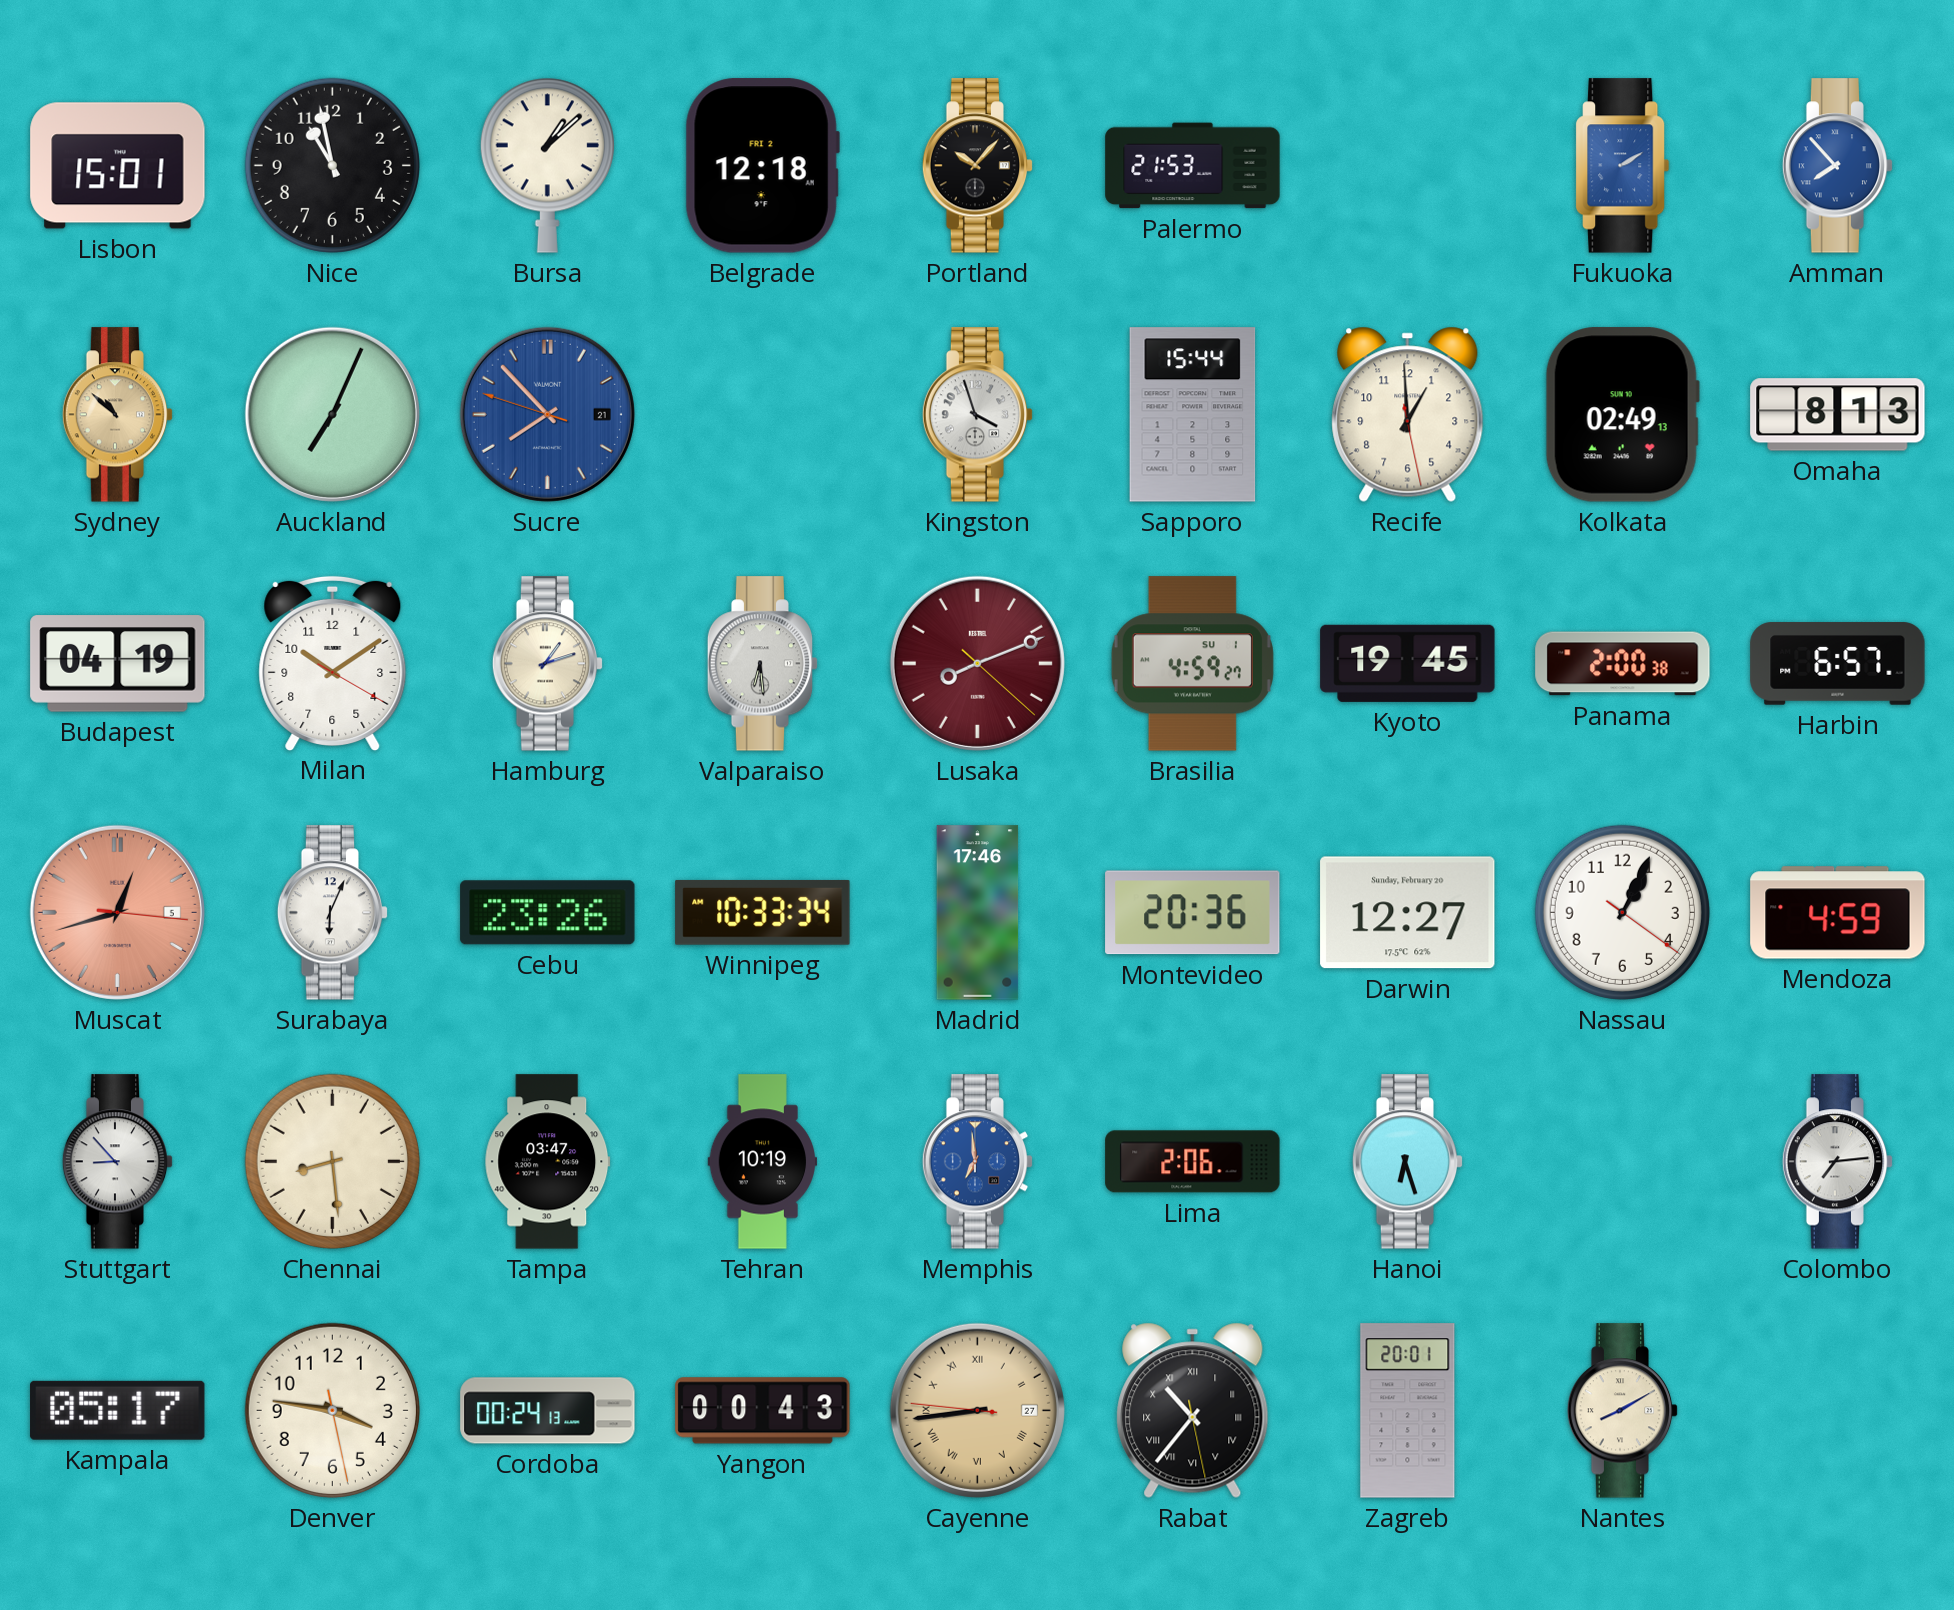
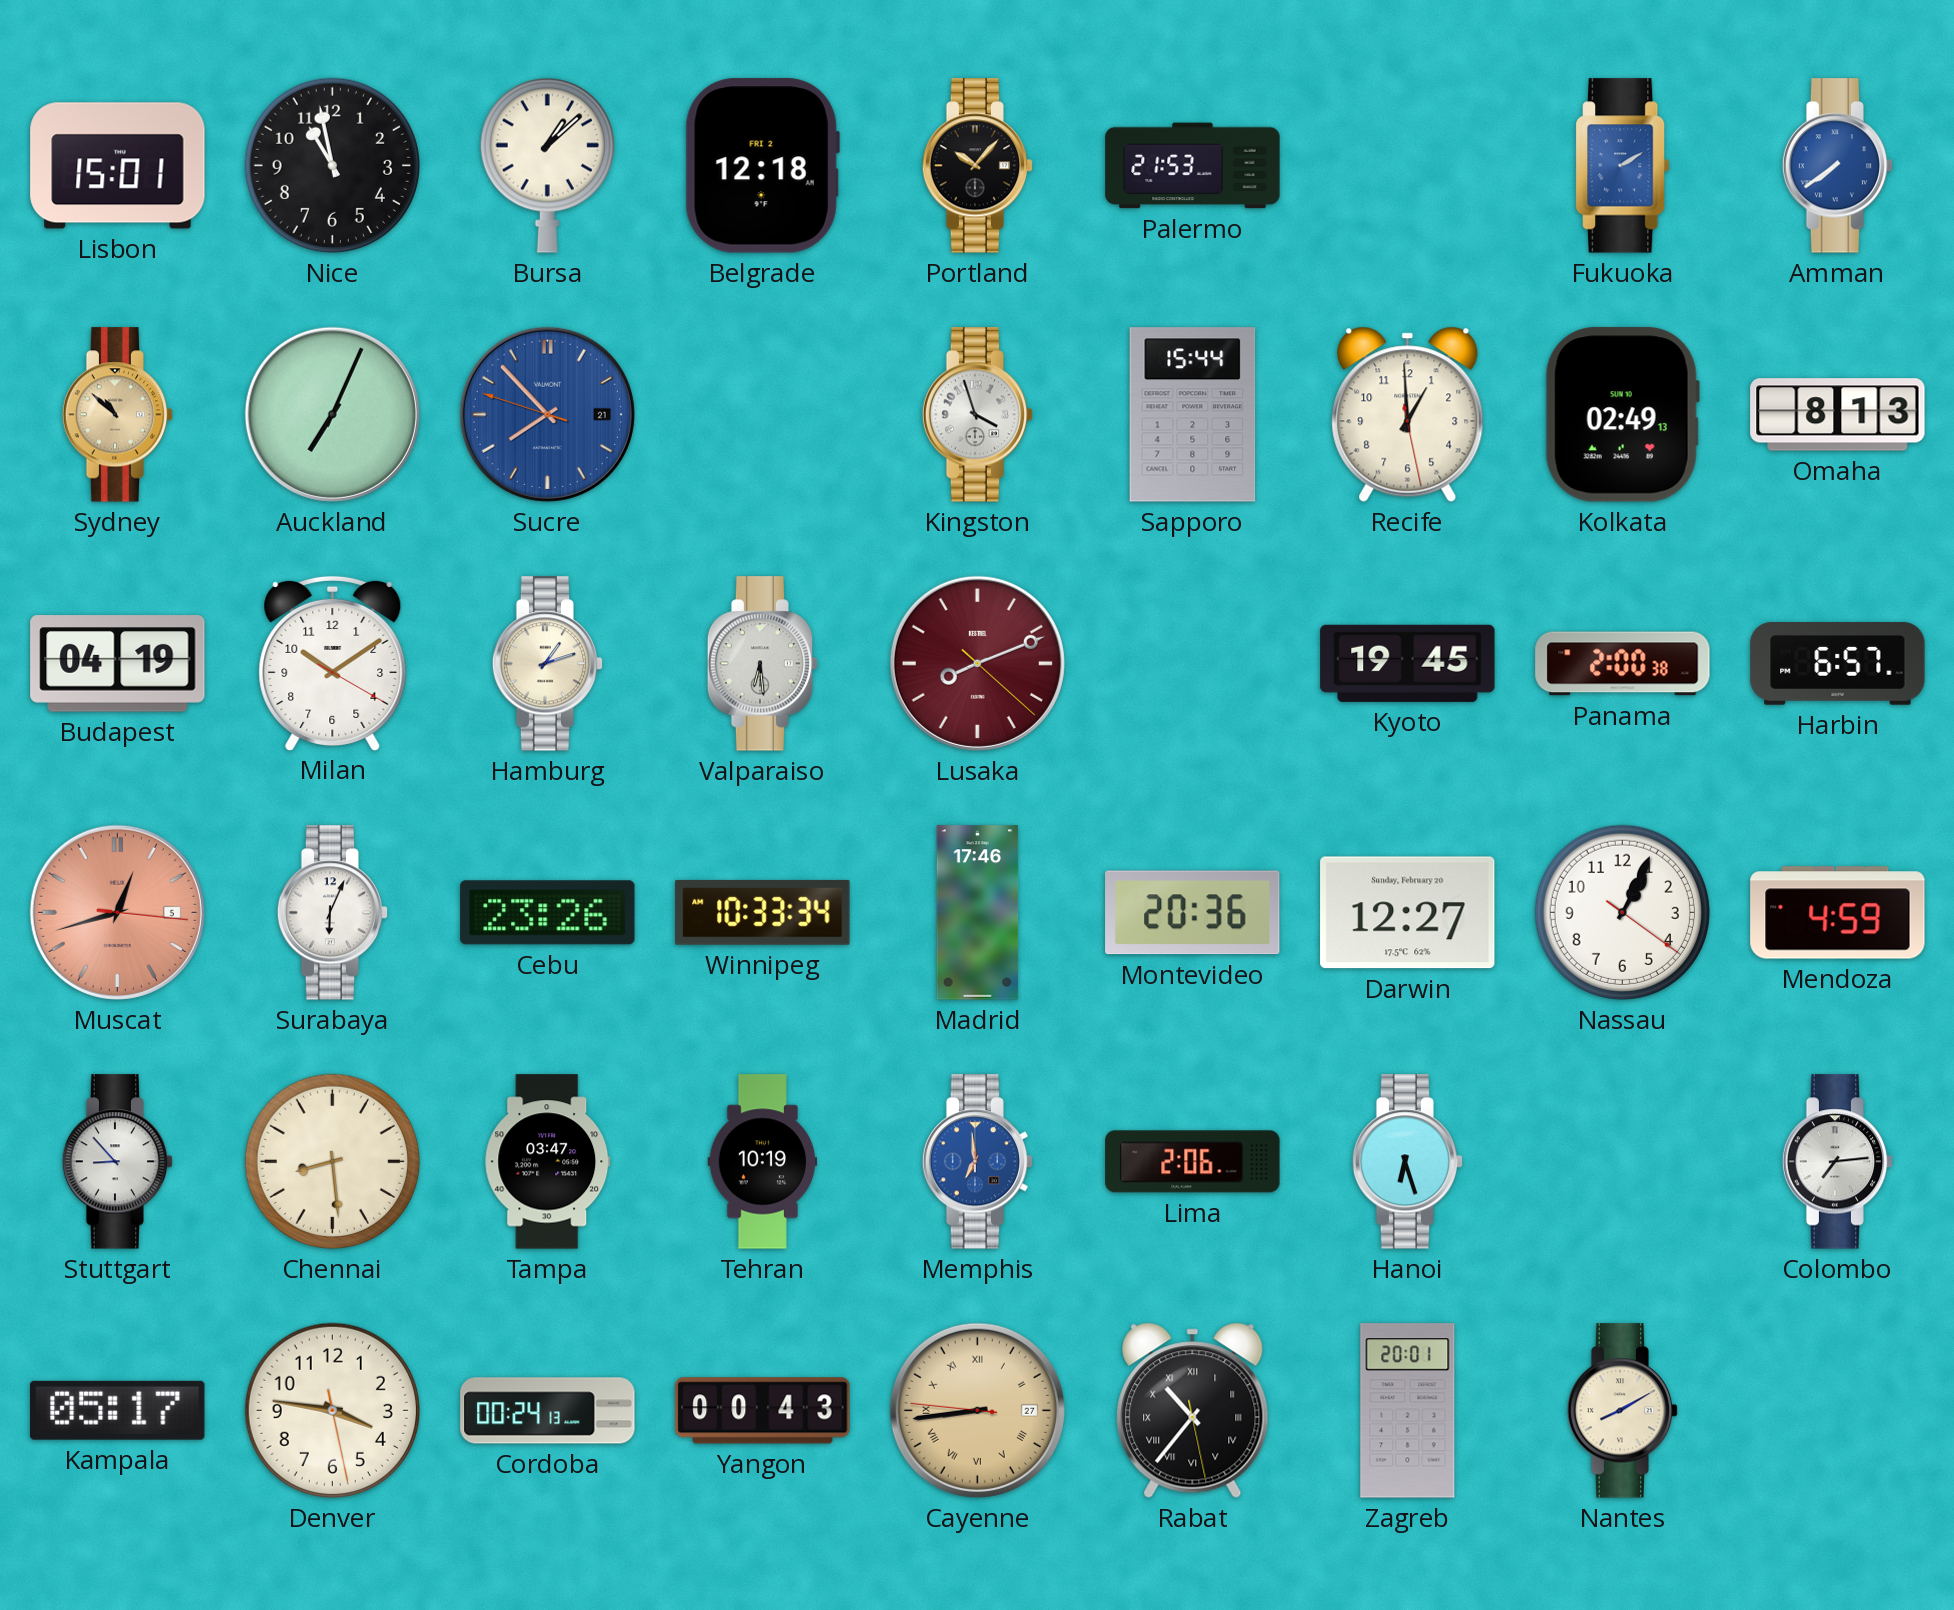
Amman: 7:53 -> 7:39
Brasilia: 4:59 -> none
